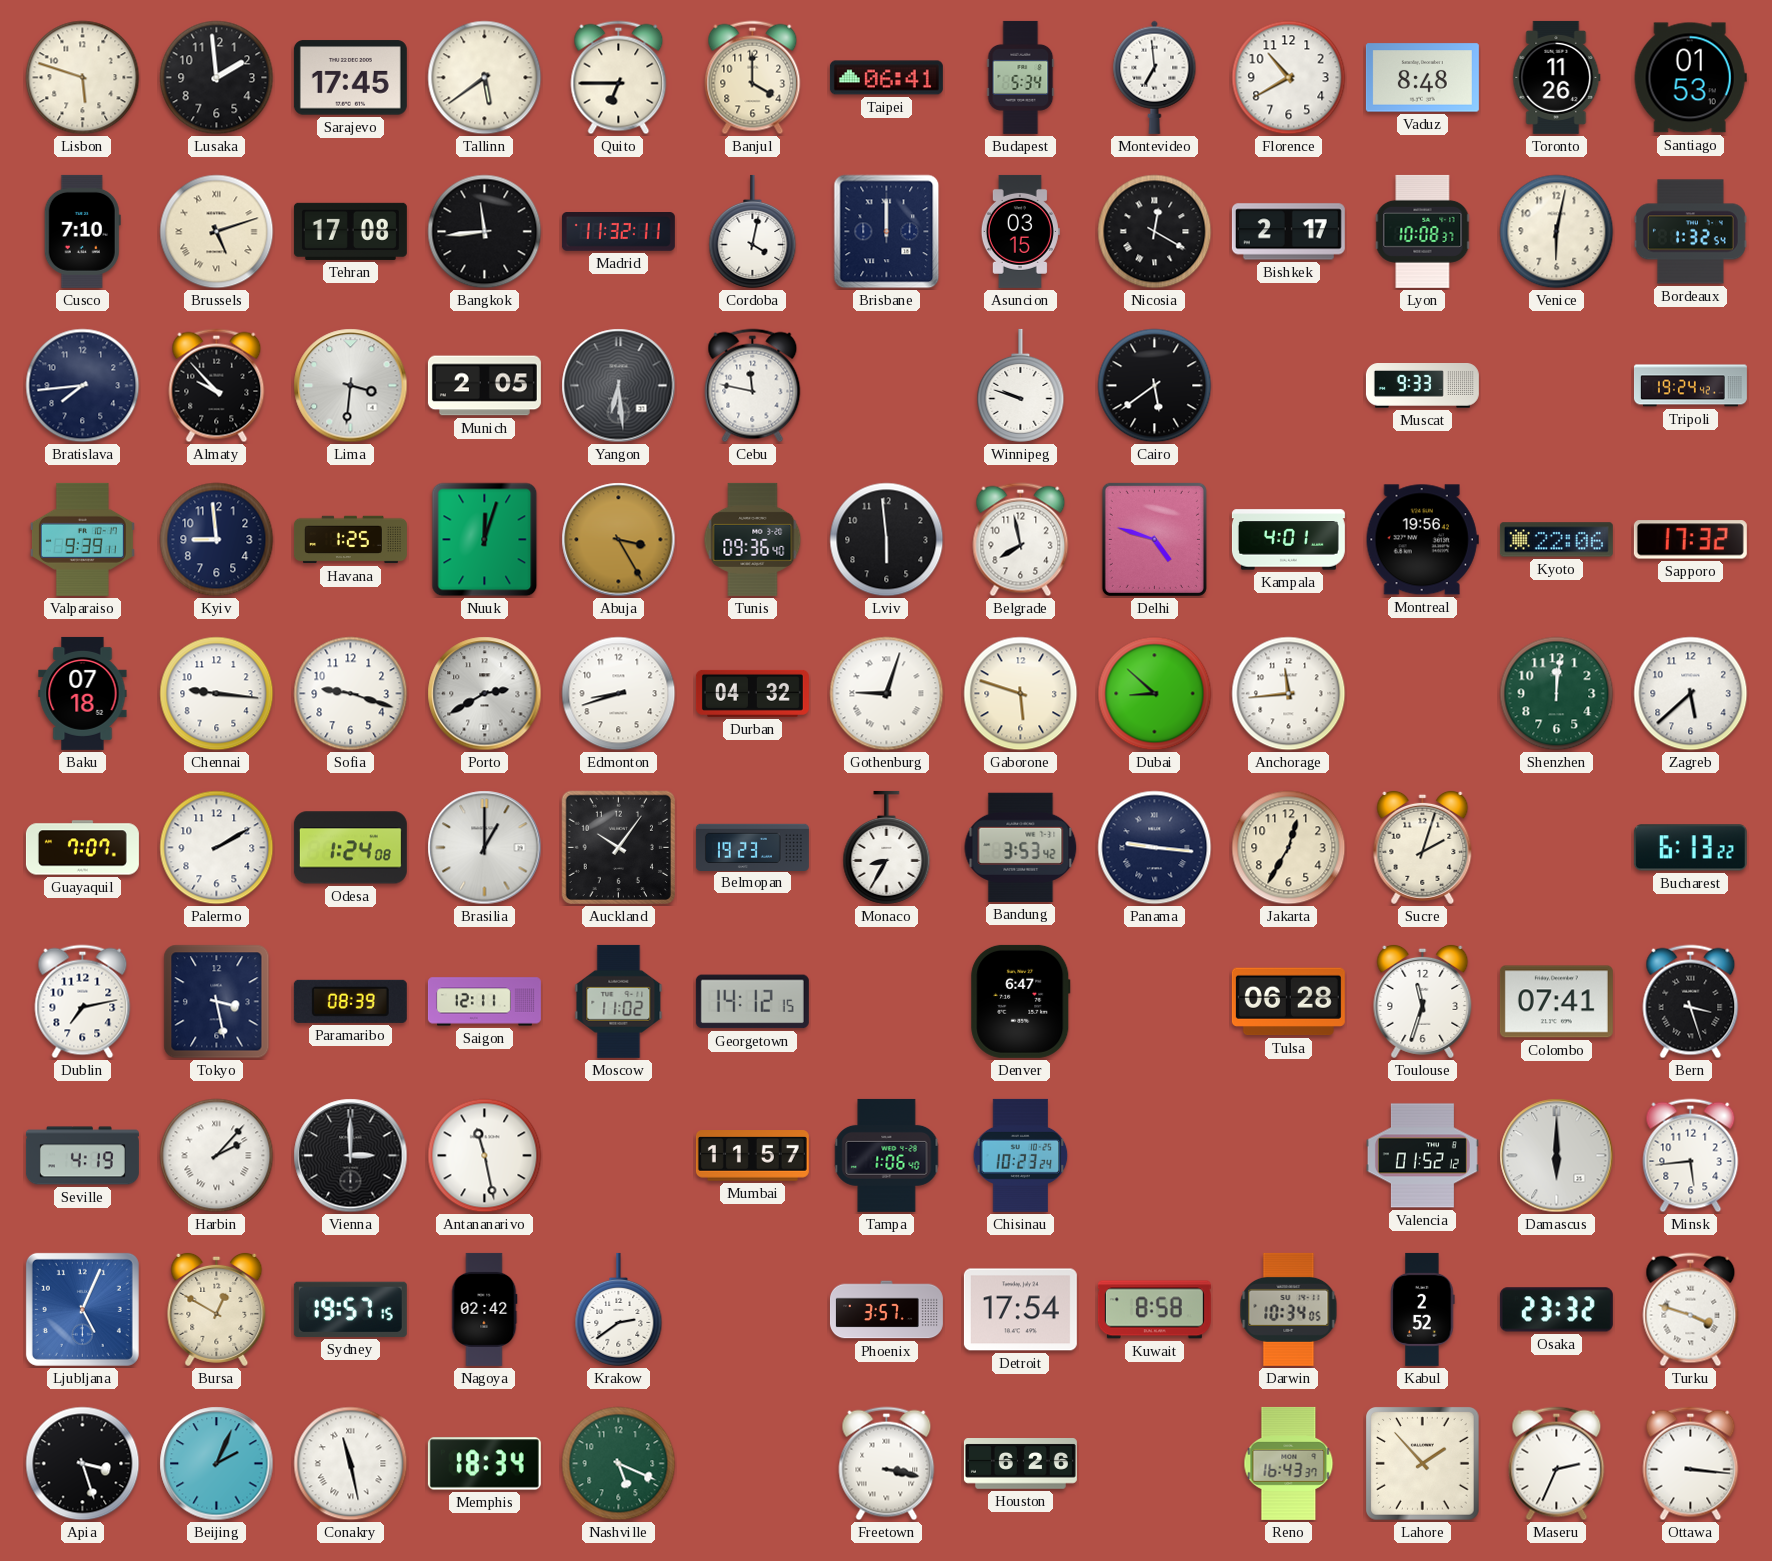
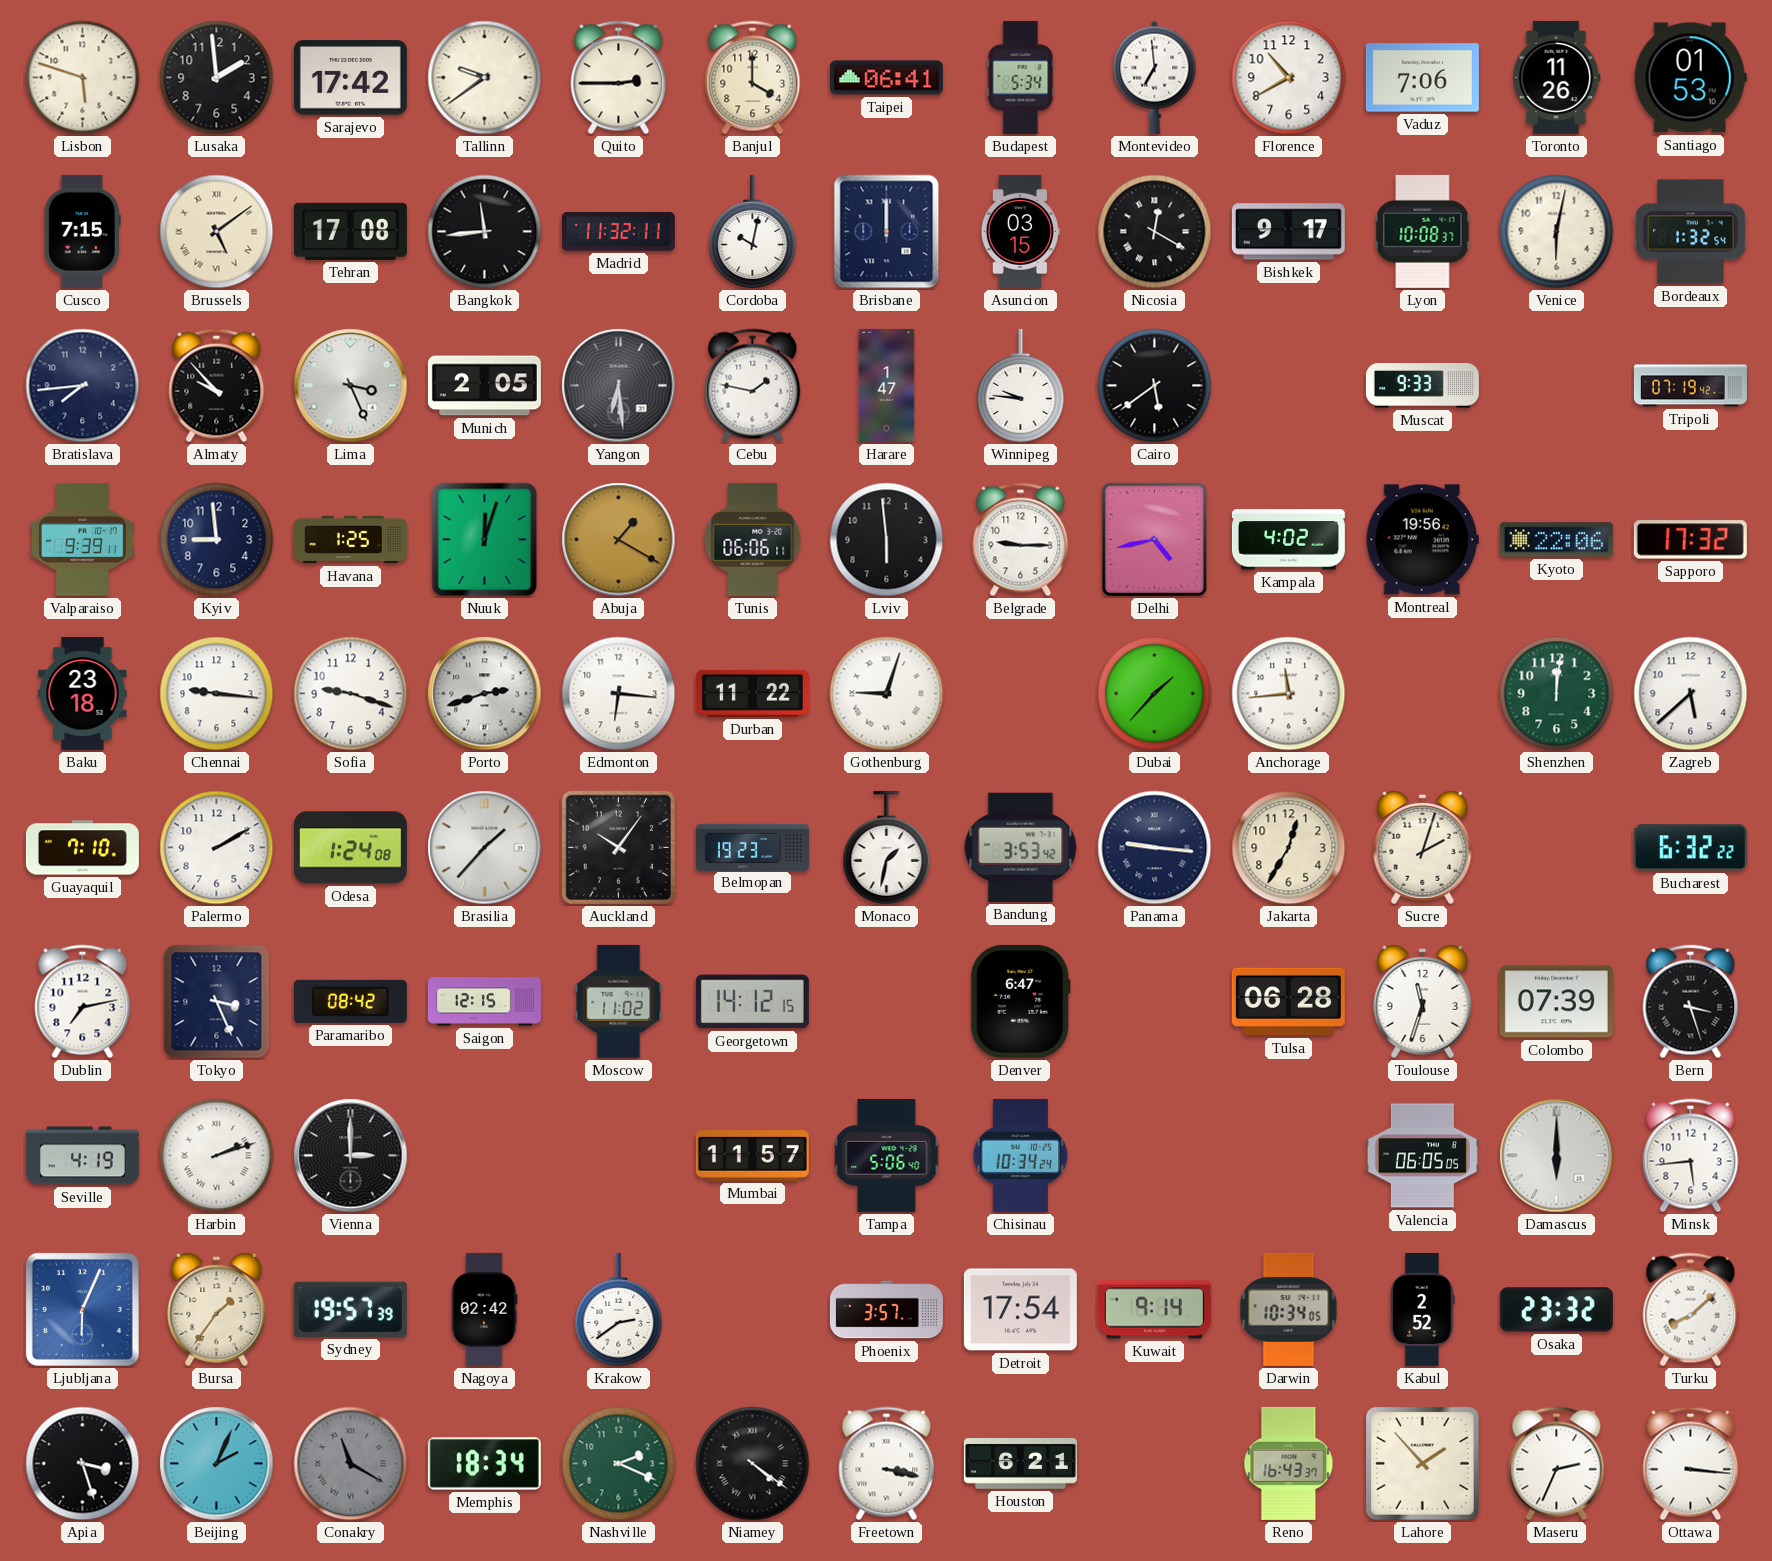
Sarajevo: 17:45 -> 17:42
Tallinn: 5:39 -> 9:39
Quito: 6:45 -> 2:45
Vaduz: 8:48 -> 7:06
Cusco: 7:10 -> 7:15
Brussels: 5:12 -> 5:09
Cordoba: 4:02 -> 10:02
Bishkek: 2:17 -> 9:17
Lima: 3:31 -> 3:26
Cebu: 11:47 -> 1:47
Harare: none -> 1:47
Winnipeg: 9:48 -> 9:46
Tripoli: 19:24 -> 07:19
Abuja: 3:25 -> 1:20
Tunis: 09:36 -> 06:06
Belgrade: 7:58 -> 9:15
Delhi: 4:48 -> 4:43
Kampala: 4:01 -> 4:02
Baku: 07:18 -> 23:18
Porto: 2:40 -> 2:42
Edmonton: 8:42 -> 6:16
Durban: 04:32 -> 11:22
Gaborone: 5:48 -> none
Dubai: 8:52 -> 1:37
Guayaquil: 7:07 -> 7:10
Brasilia: 1:00 -> 1:37
Monaco: 8:35 -> 1:32
Bucharest: 6:13 -> 6:32
Tokyo: 3:28 -> 3:26
Paramaribo: 08:39 -> 08:42
Saigon: 12:11 -> 12:15
Colombo: 07:41 -> 07:39
Harbin: 2:07 -> 2:12
Antananarivo: 11:28 -> none
Tampa: 1:06 -> 5:06
Chisinau: 10:23 -> 10:34
Valencia: 01:52 -> 06:05
Ljubljana: 5:04 -> 6:04
Bursa: 12:50 -> 1:36
Sydney: 19:57:15 -> 19:57:39
Kuwait: 8:58 -> 9:14
Turku: 3:48 -> 8:08
Conakry: 11:28 -> 11:20
Conakry dial: white -> grey
Nashville: 5:19 -> 2:19
Niamey: none -> 4:21
Houston: 6:26 -> 6:21
